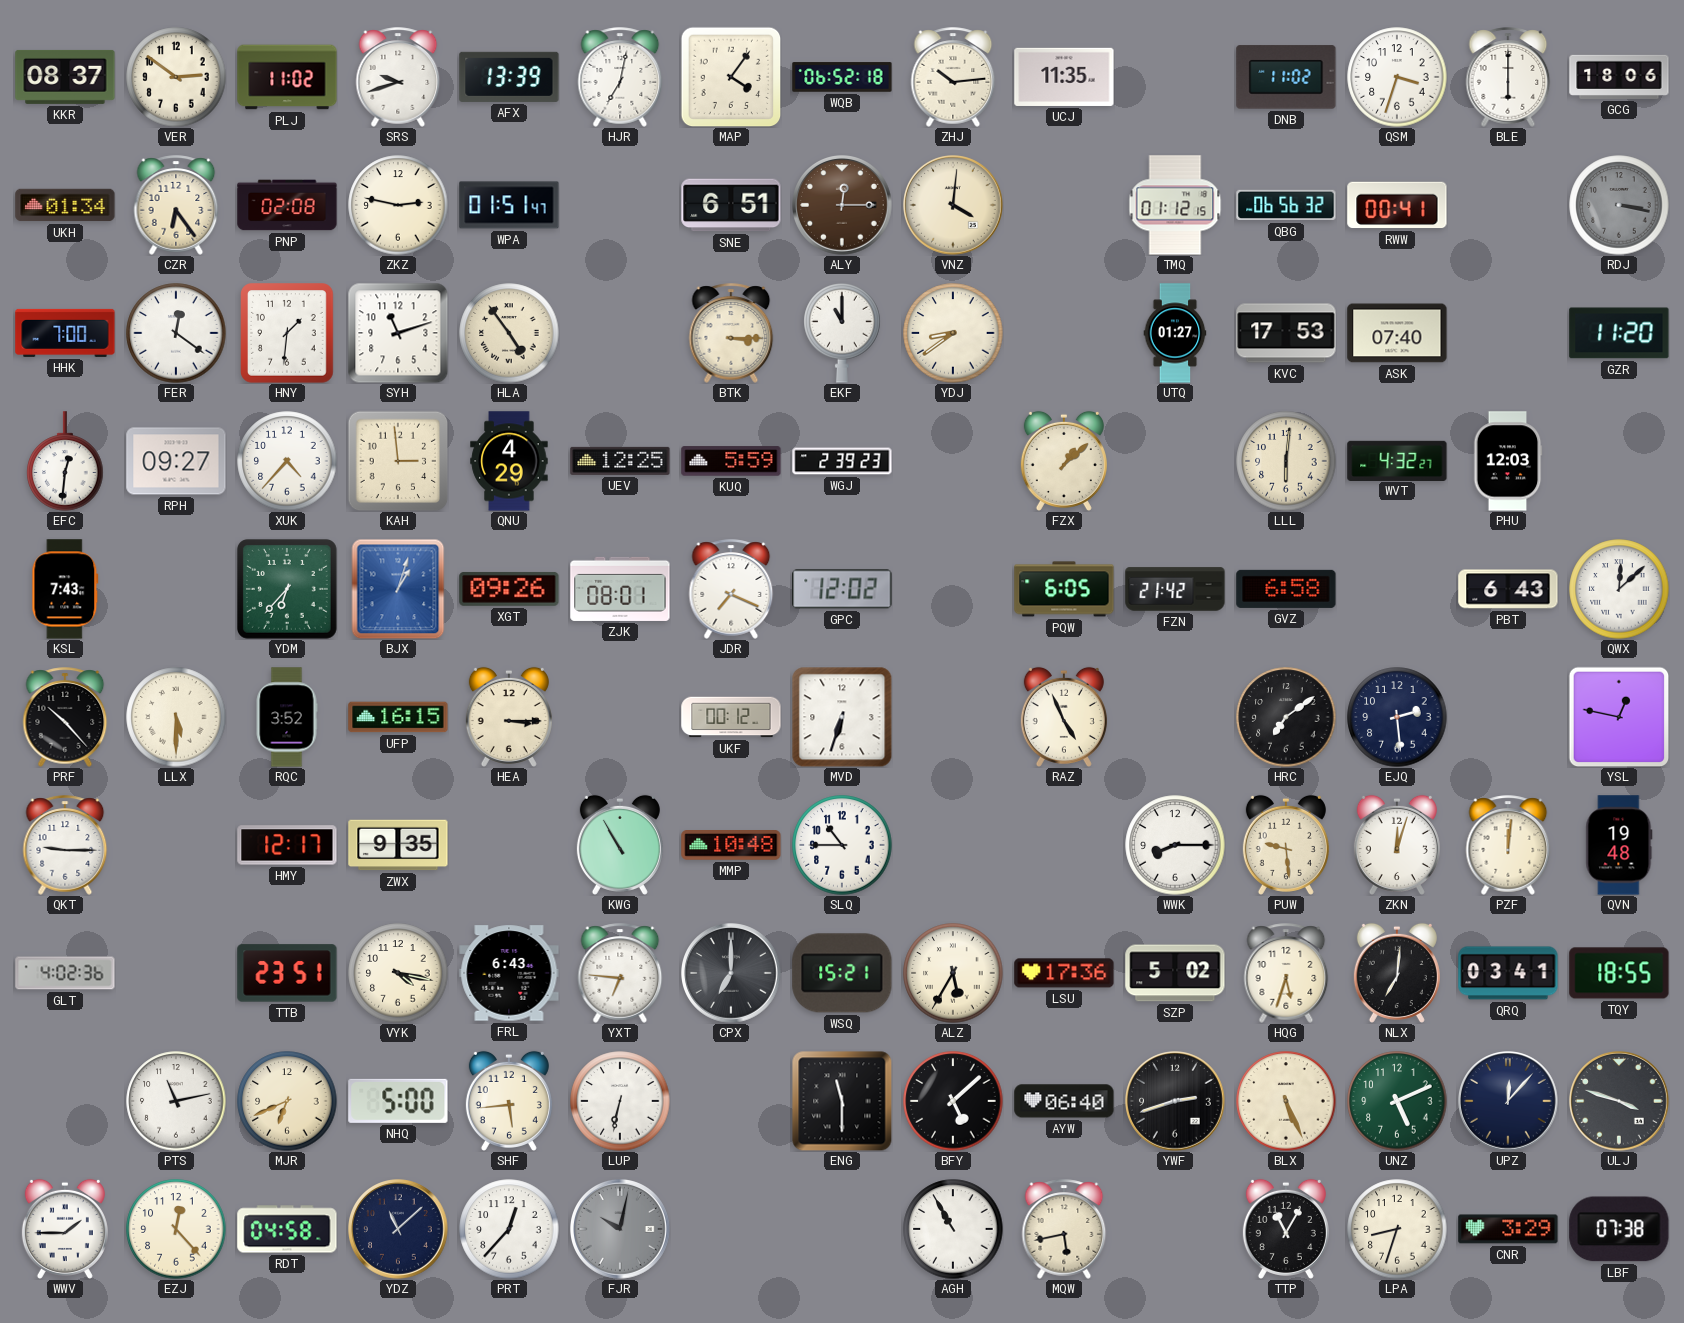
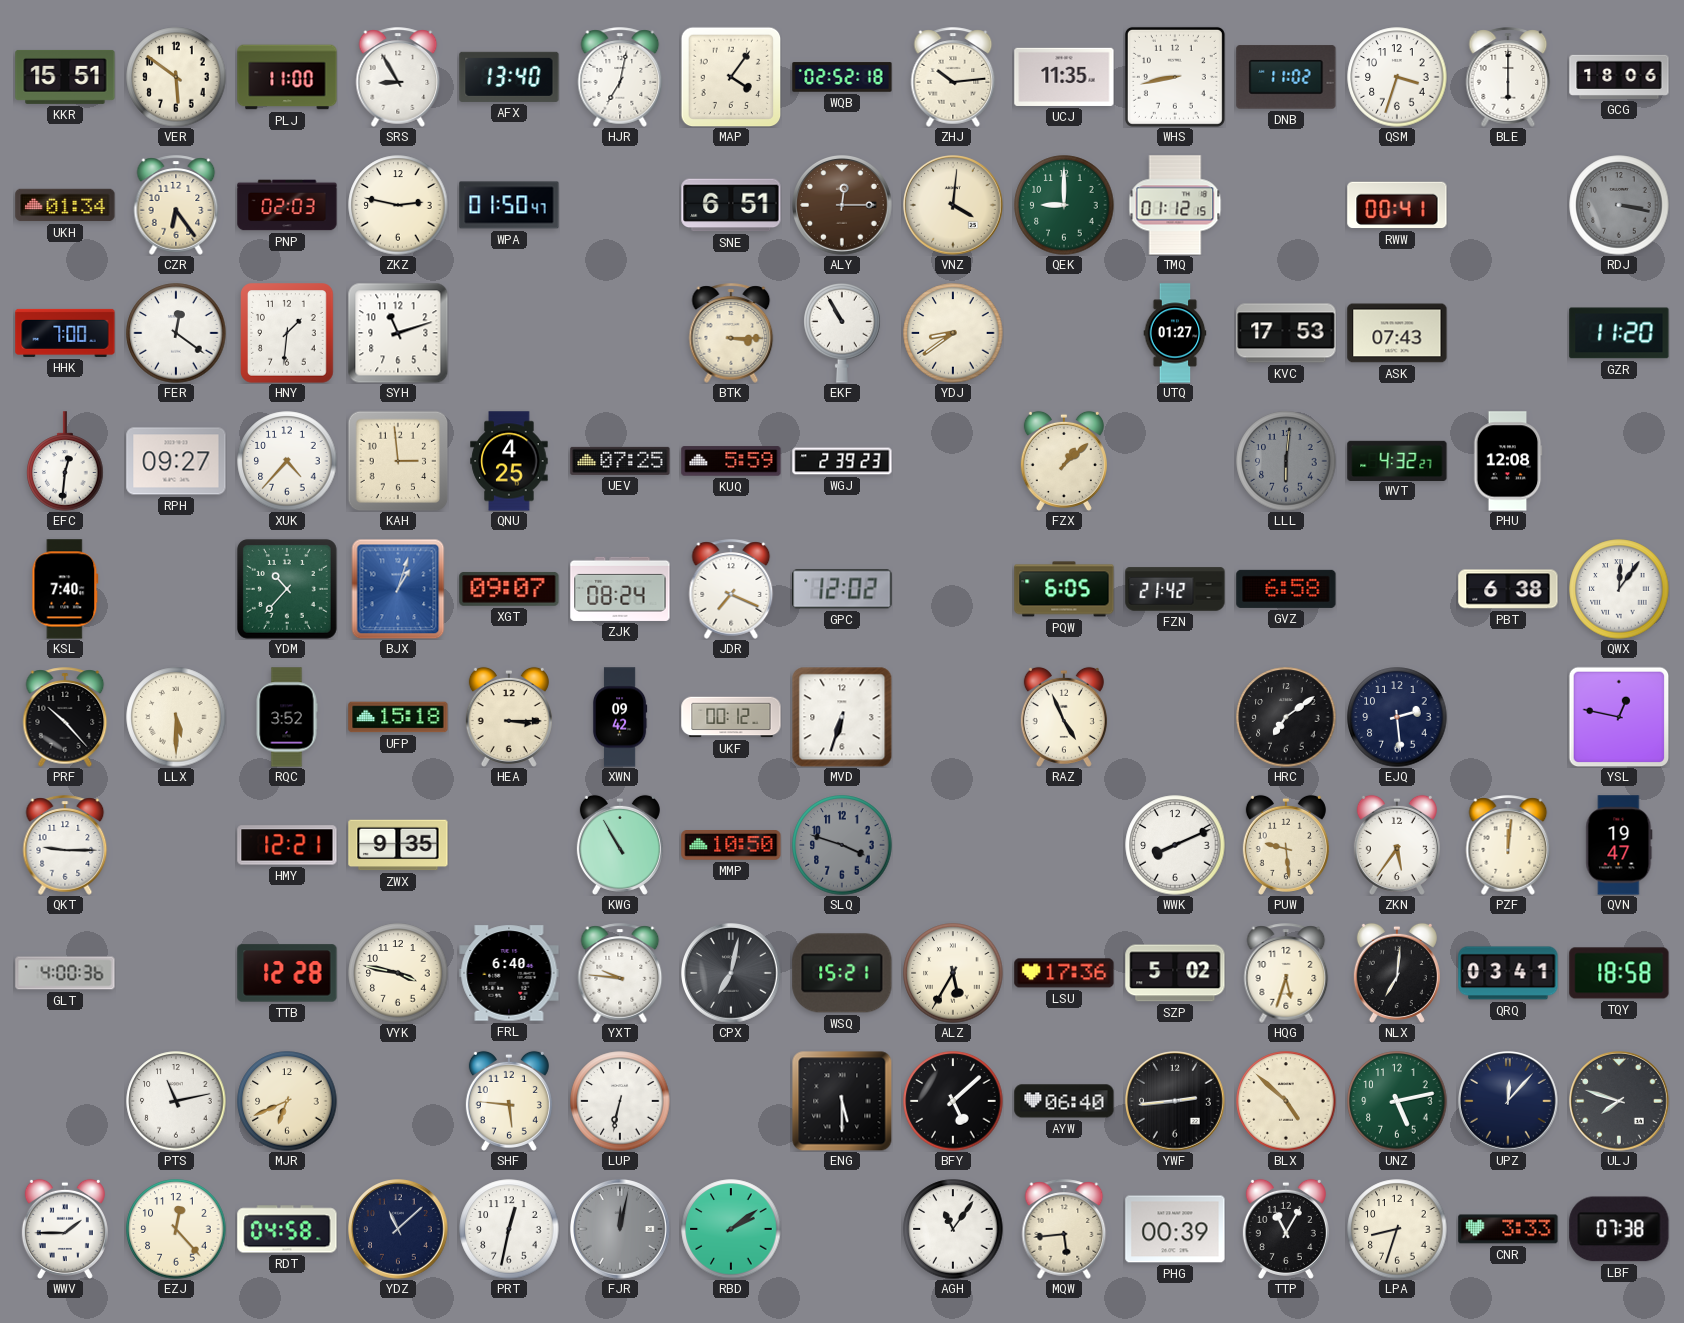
KKR: 08:37 -> 15:51
VER: 2:51 -> 5:51
PLJ: 11:02 -> 11:00
SRS: 9:42 -> 8:55
AFX: 13:39 -> 13:40
WQB: 06:52 -> 02:52
WHS: none -> 8:43
PNP: 02:08 -> 02:03
WPA: 01:51 -> 01:50
QEK: none -> 9:00
QBG: 06:56 -> none
HLA: 4:54 -> none
EKF: 11:00 -> 10:55
ASK: 07:40 -> 07:43
QNU: 4:29 -> 4:25
UEV: 12:25 -> 07:25
LLL dial: cream -> grey
PHU: 12:03 -> 12:08
KSL: 7:43 -> 7:40
YDM: 6:37 -> 10:37
XGT: 09:26 -> 09:07
ZJK: 08:01 -> 08:24
PBT: 6:43 -> 6:38
QWX: 12:08 -> 12:06
UFP: 16:15 -> 15:18
XWN: none -> 09:42
HMY: 12:17 -> 12:21
MMP: 10:48 -> 10:50
SLQ: 10:45 -> 3:48
SLQ dial: white -> grey
WWK: 8:15 -> 8:11
ZKN: 12:03 -> 5:36
QVN: 19:48 -> 19:47
GLT: 4:02 -> 4:00
TTB: 23:51 -> 12:28
VYK: 4:17 -> 3:47
FRL: 6:43 -> 6:40
YXT: 6:46 -> 9:46
CPX: 7:00 -> 7:02
TQY: 18:55 -> 18:58
NHQ: 5:00 -> none
SHF: 5:44 -> 5:46
ENG: 11:30 -> 5:30
YWF: 2:42 -> 2:44
BLX: 5:26 -> 4:52
UNZ: 5:11 -> 5:13
ULJ: 3:48 -> 7:48
PRT: 12:37 -> 12:32
FJR: 10:02 -> 12:02
RBD: none -> 2:09
AGH: 10:55 -> 11:06
MQW: 5:43 -> 5:44
PHG: none -> 00:39
CNR: 3:29 -> 3:33
